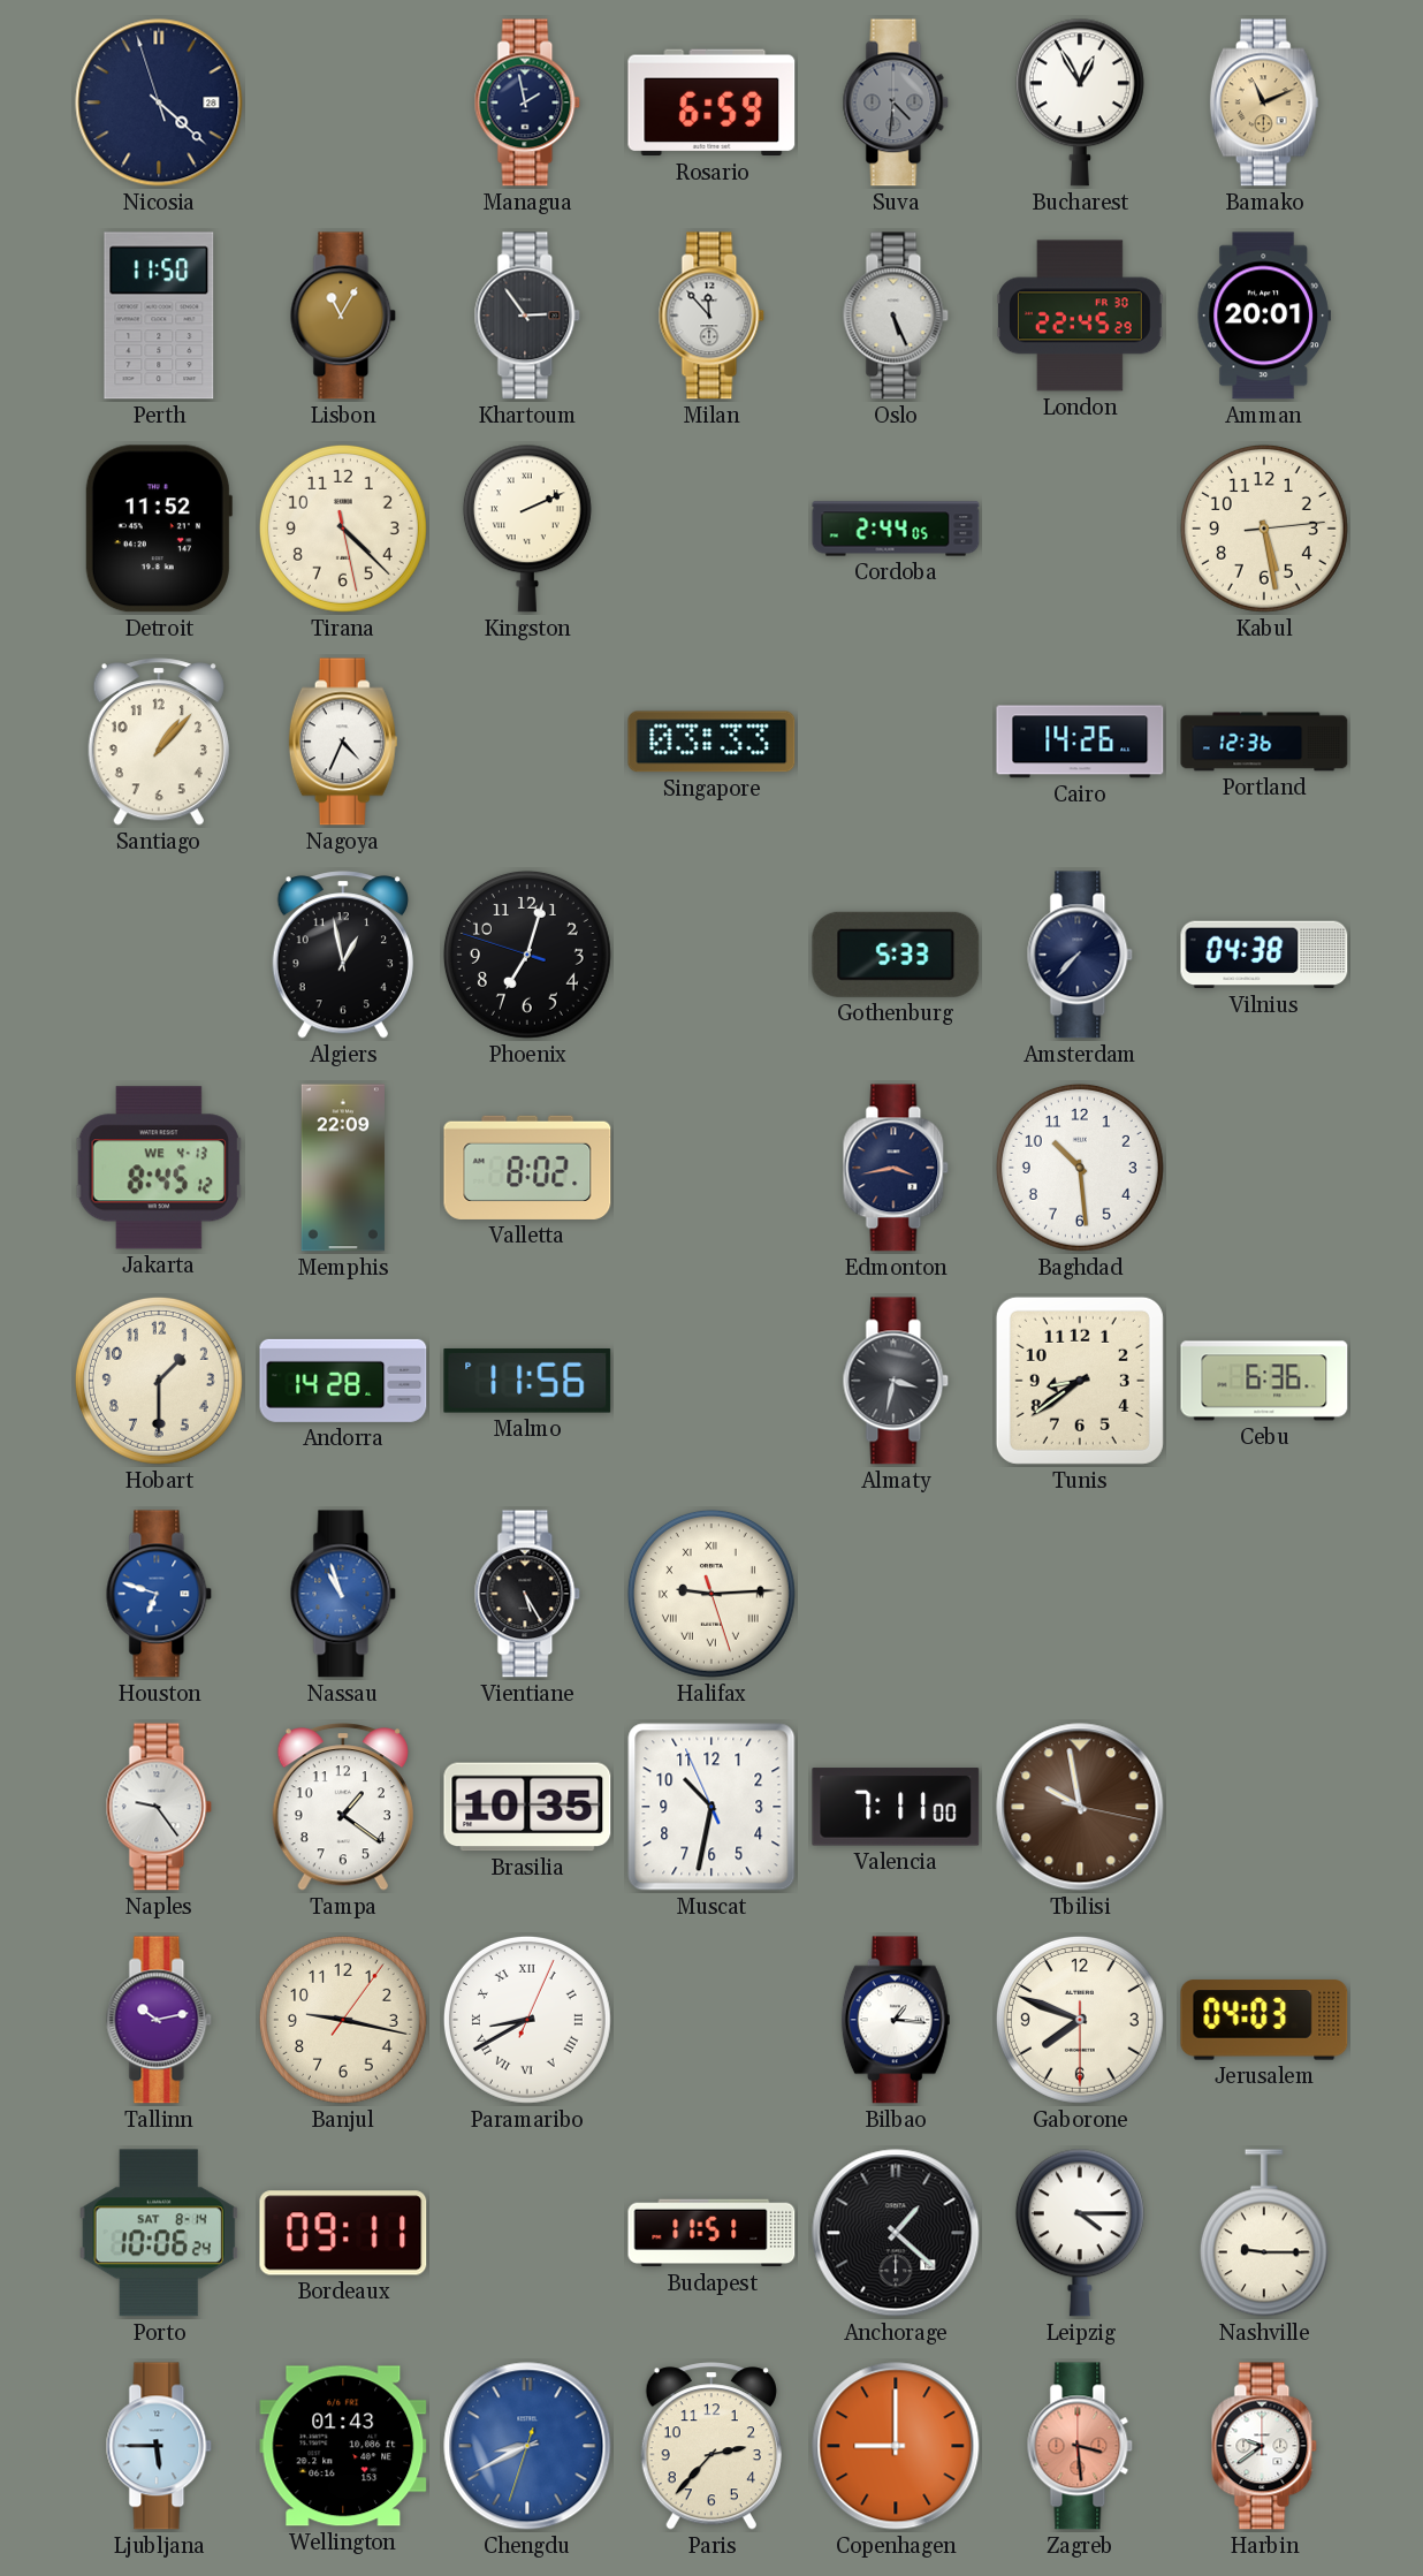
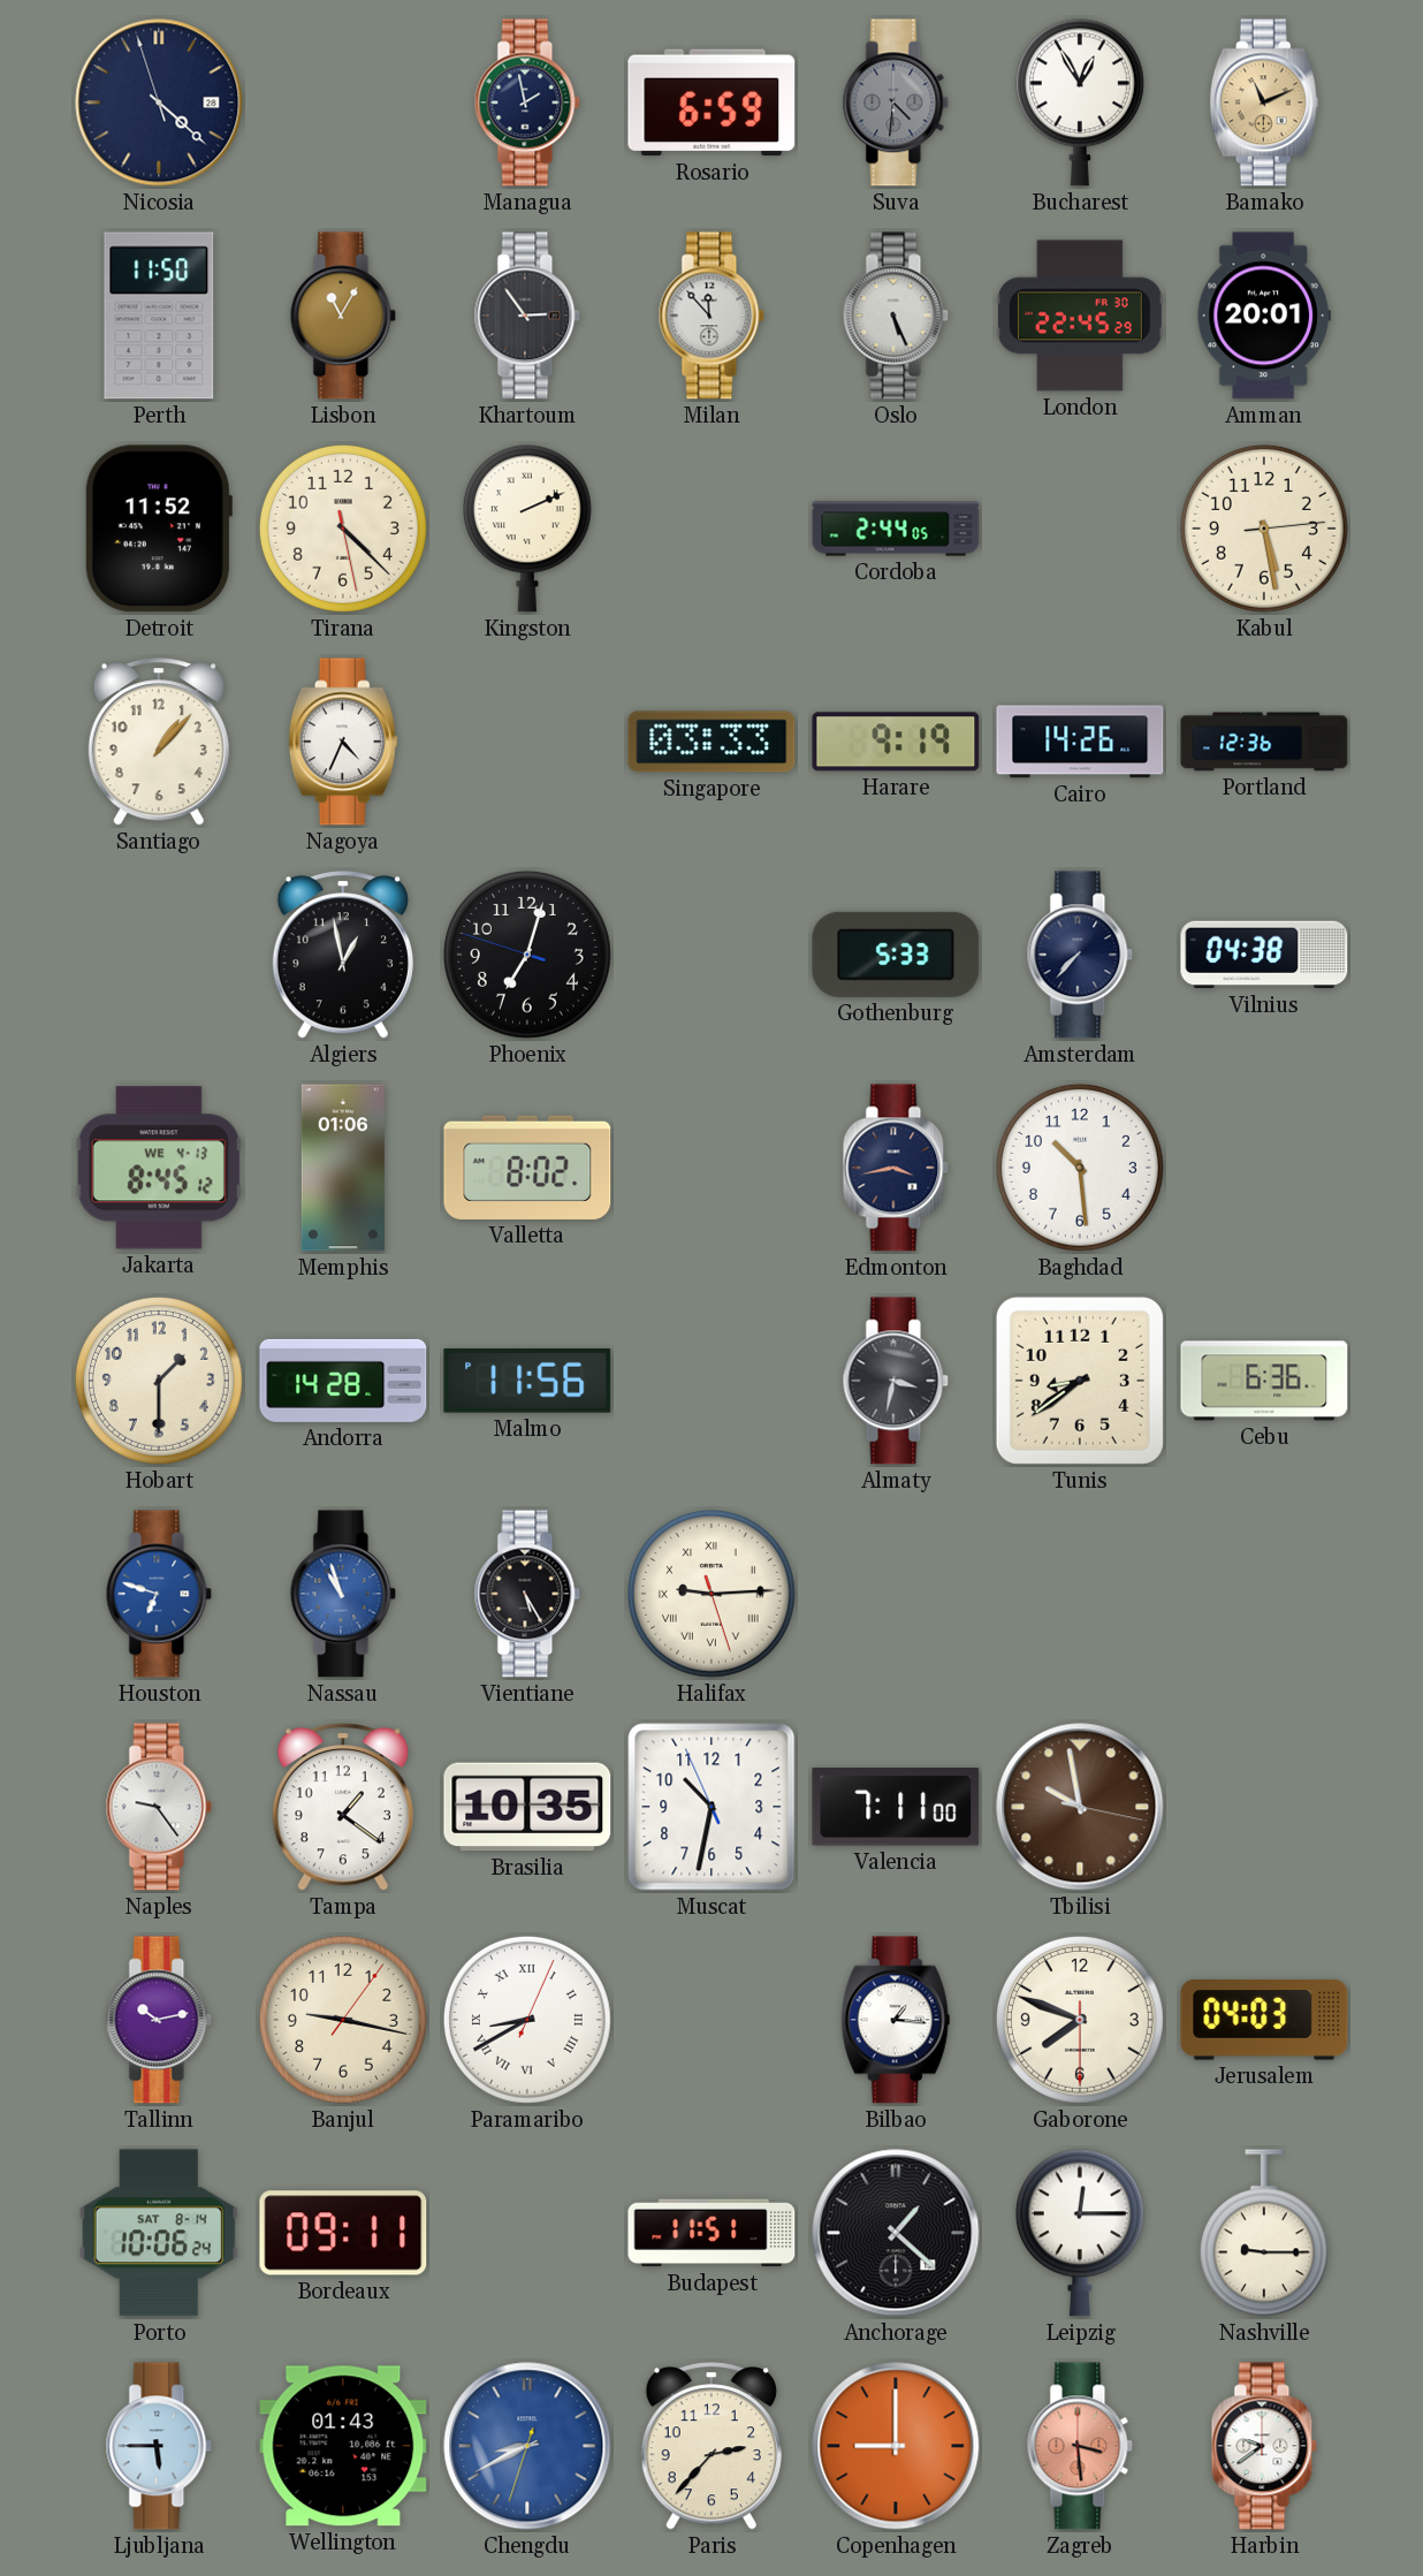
Harare: none -> 9:19
Memphis: 22:09 -> 01:06
Leipzig: 4:15 -> 12:15
